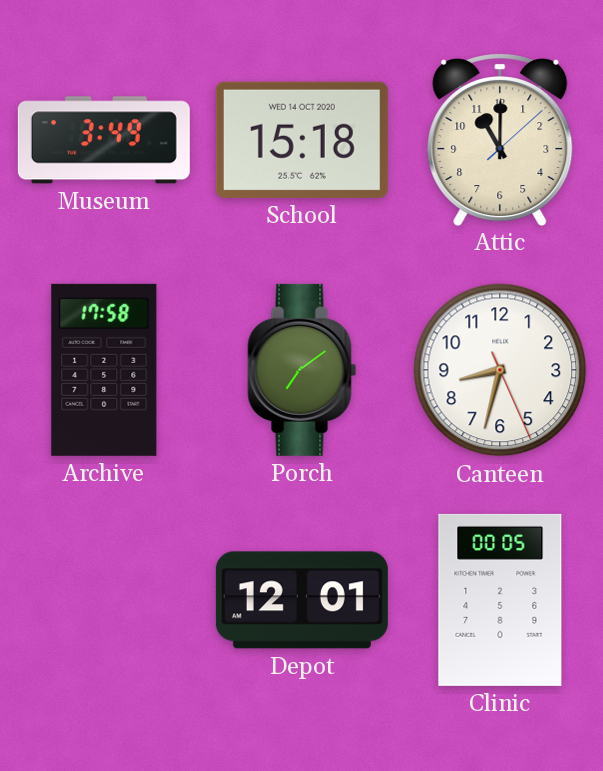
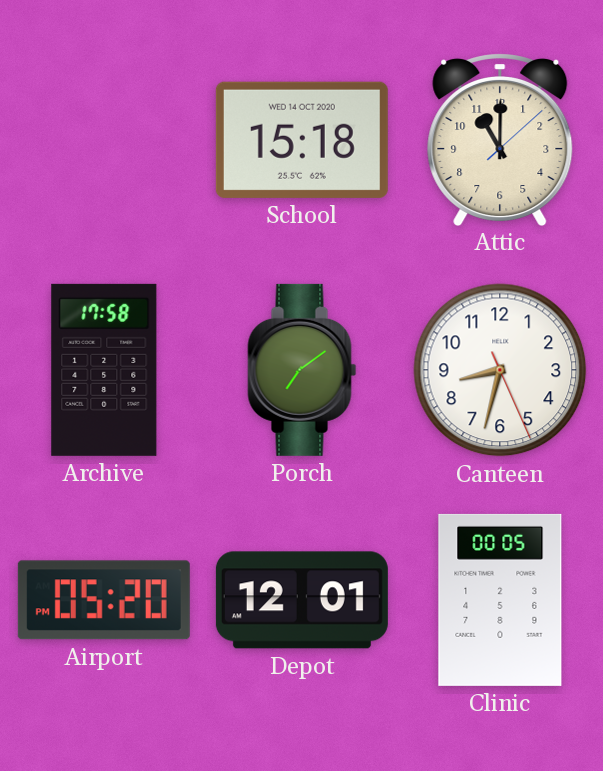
Museum: 3:49 -> none
Airport: none -> 05:20
